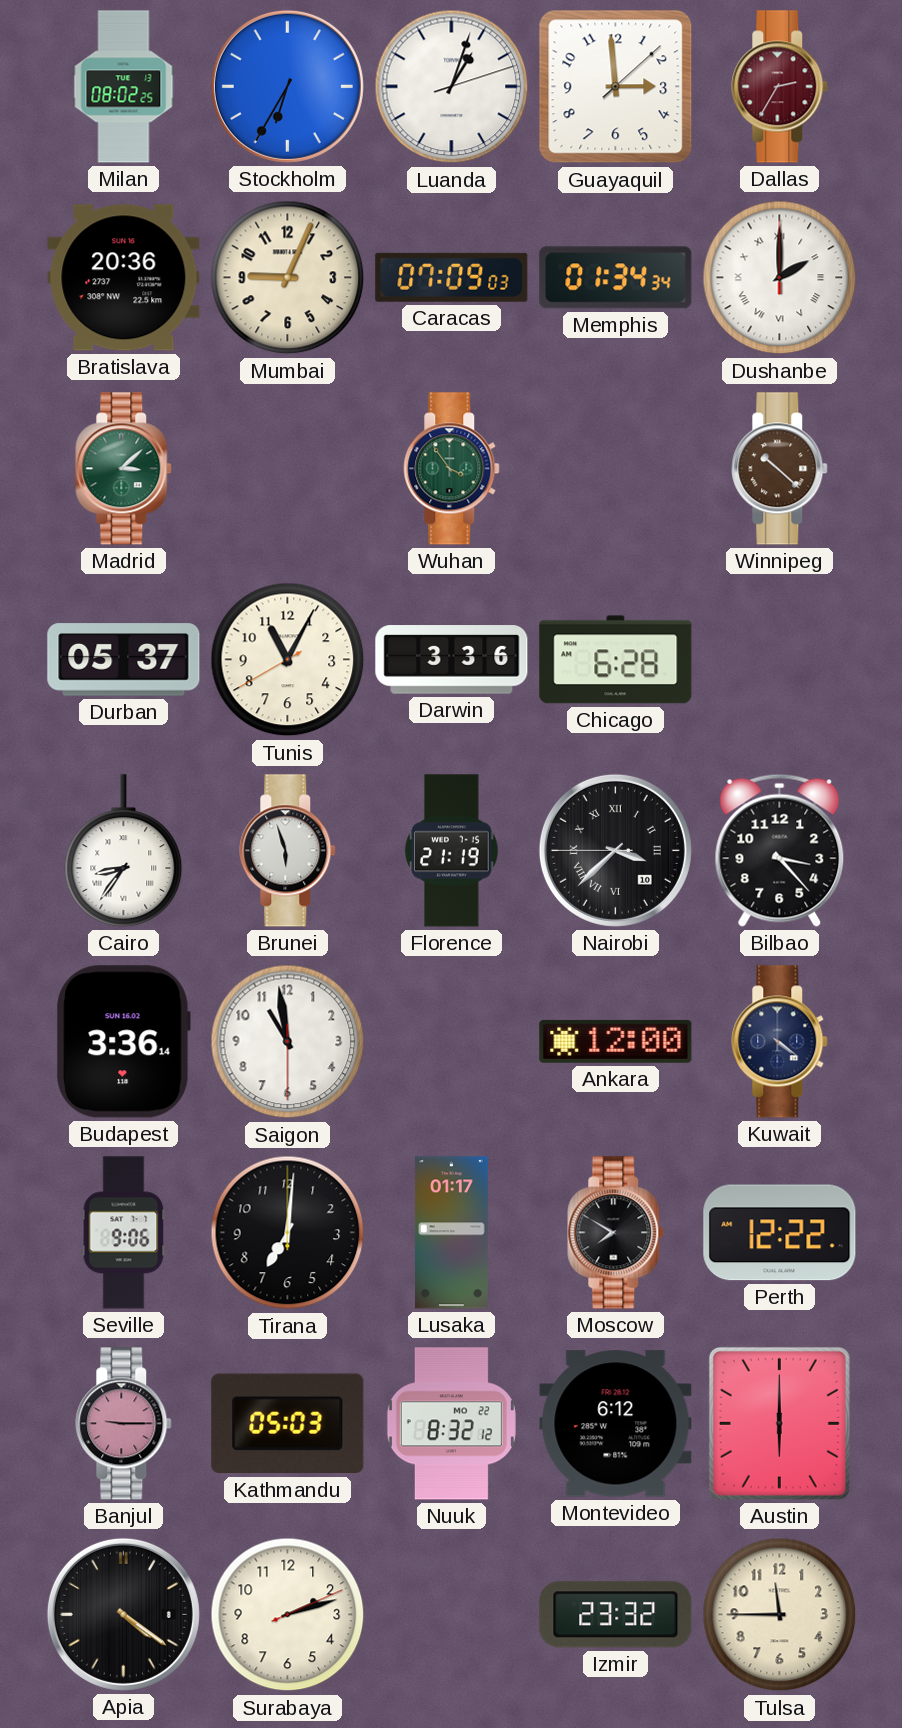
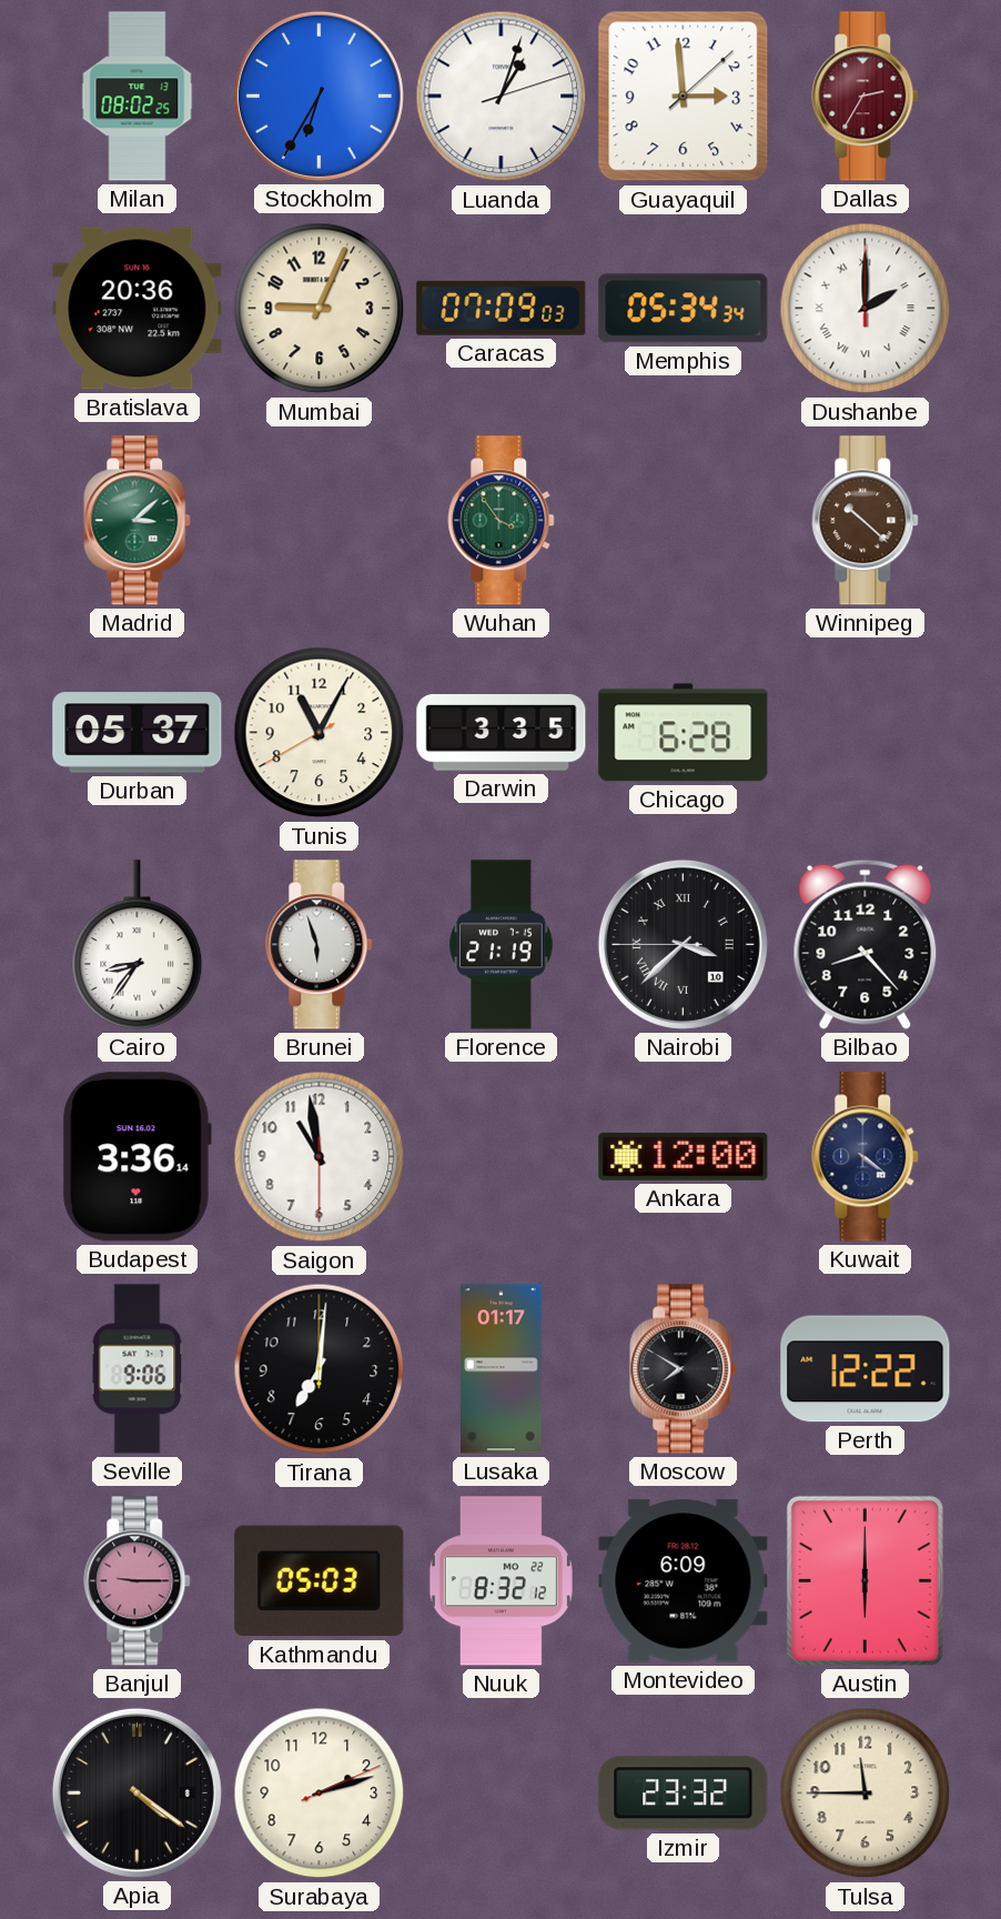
Memphis: 01:34 -> 05:34
Darwin: 3:36 -> 3:35
Bilbao: 3:23 -> 8:23
Montevideo: 6:12 -> 6:09
